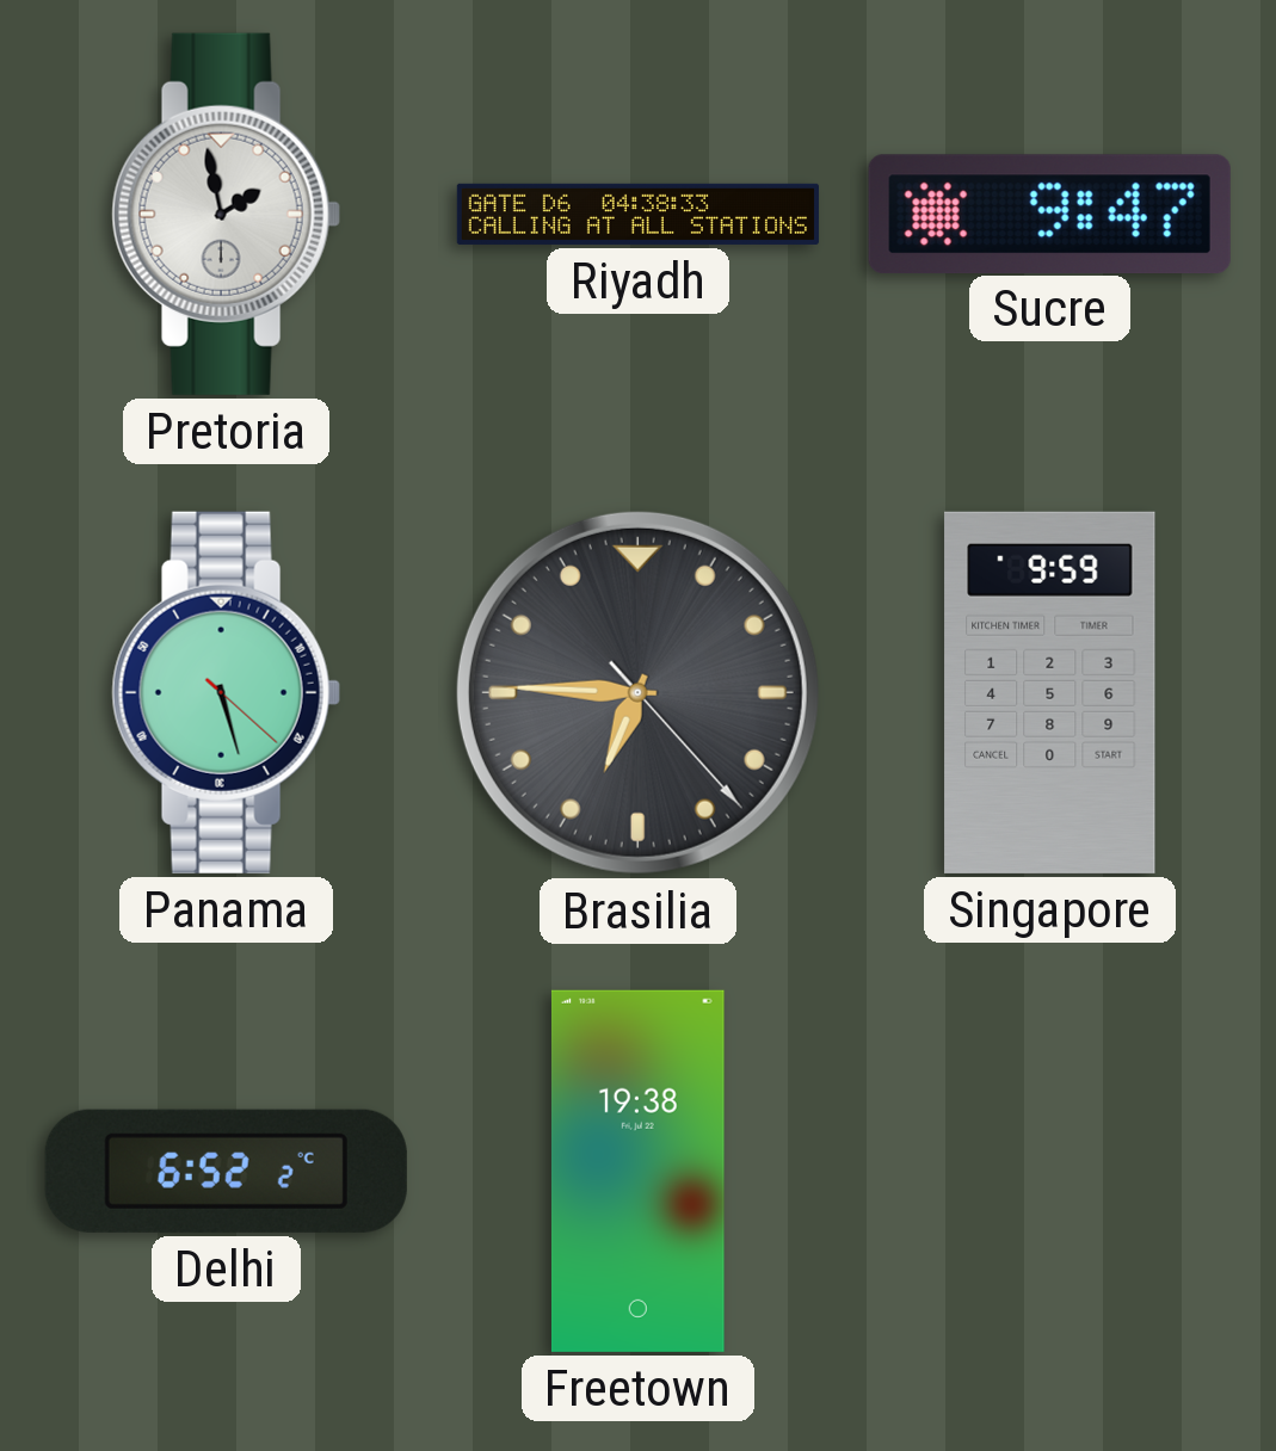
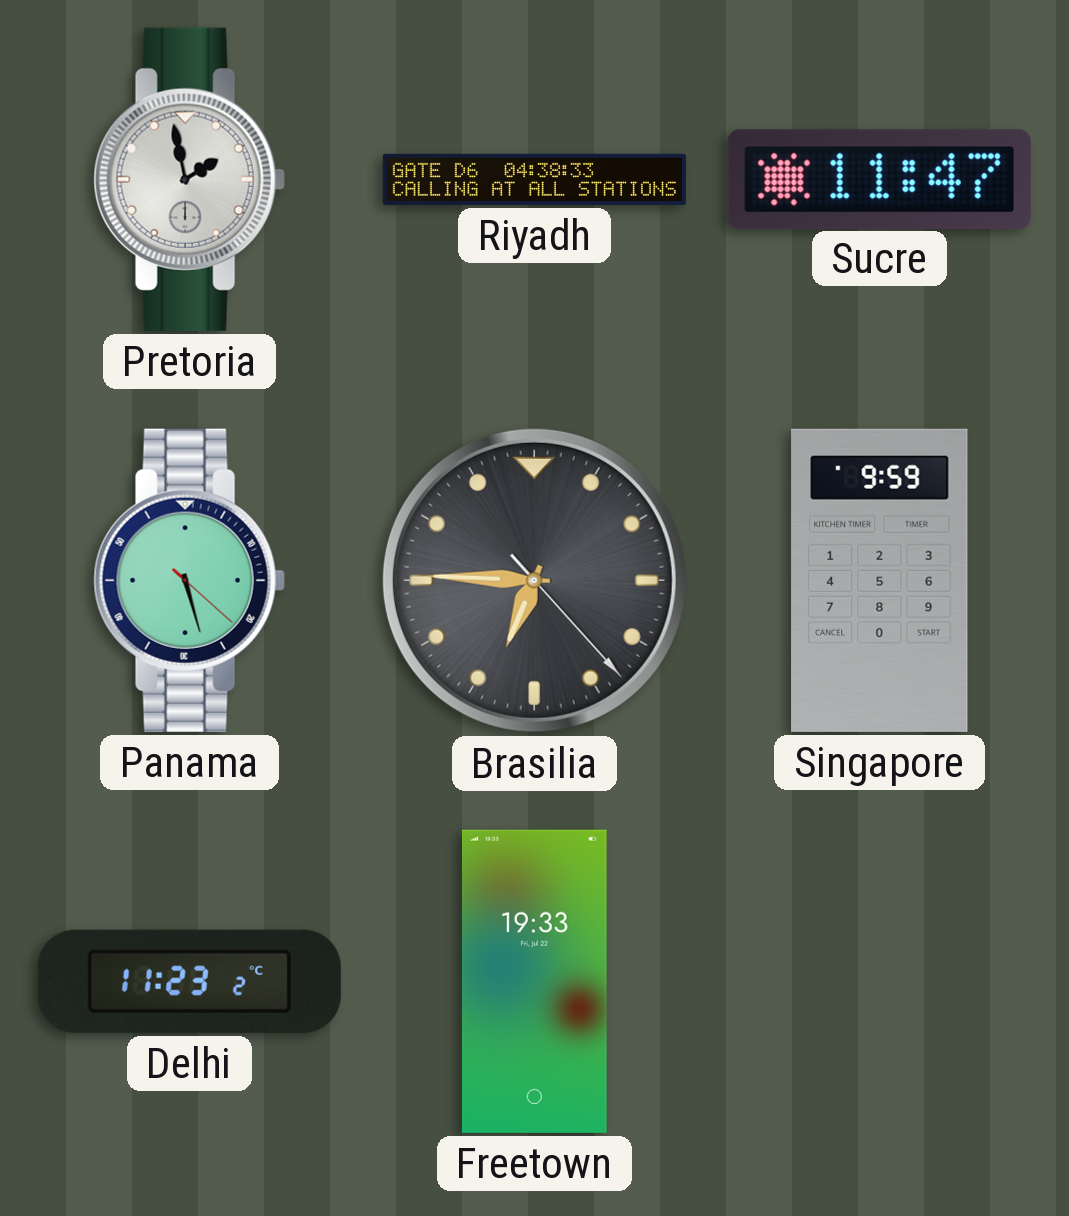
Sucre: 9:47 -> 11:47
Delhi: 6:52 -> 11:23
Freetown: 19:38 -> 19:33
